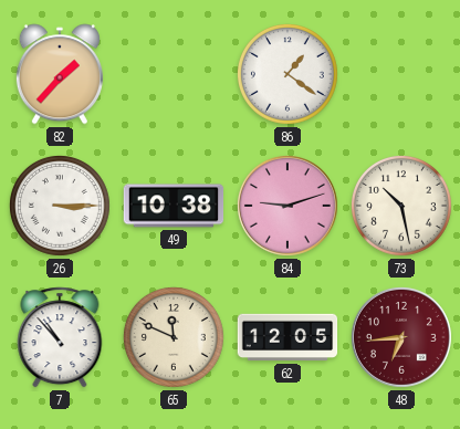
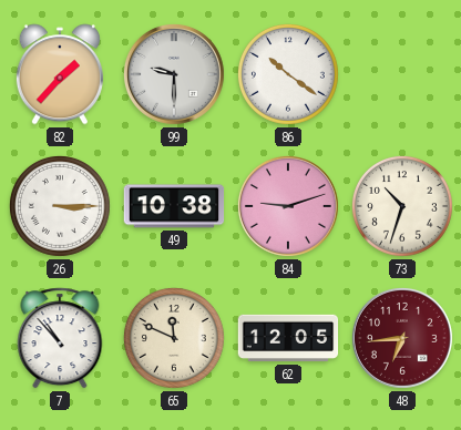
99: none -> 9:30
86: 1:21 -> 10:21
73: 10:28 -> 10:33
